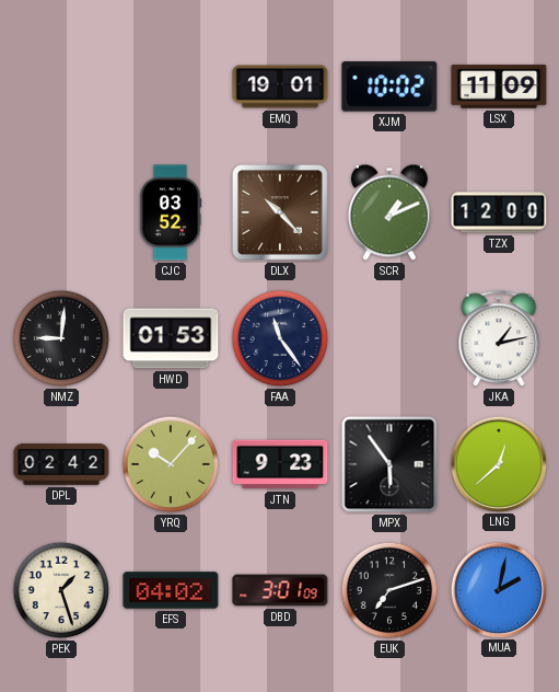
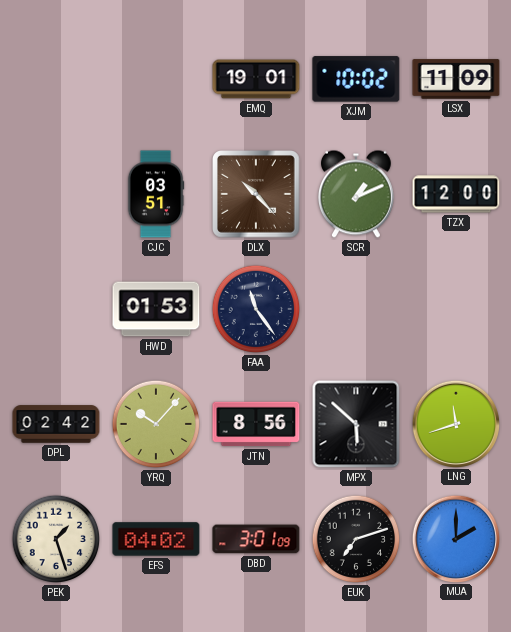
CJC: 03:52 -> 03:51
NMZ: 9:01 -> none
JKA: 1:13 -> none
JTN: 9:23 -> 8:56
MPX: 5:54 -> 5:52
LNG: 12:38 -> 11:42
MUA: 2:02 -> 2:00
